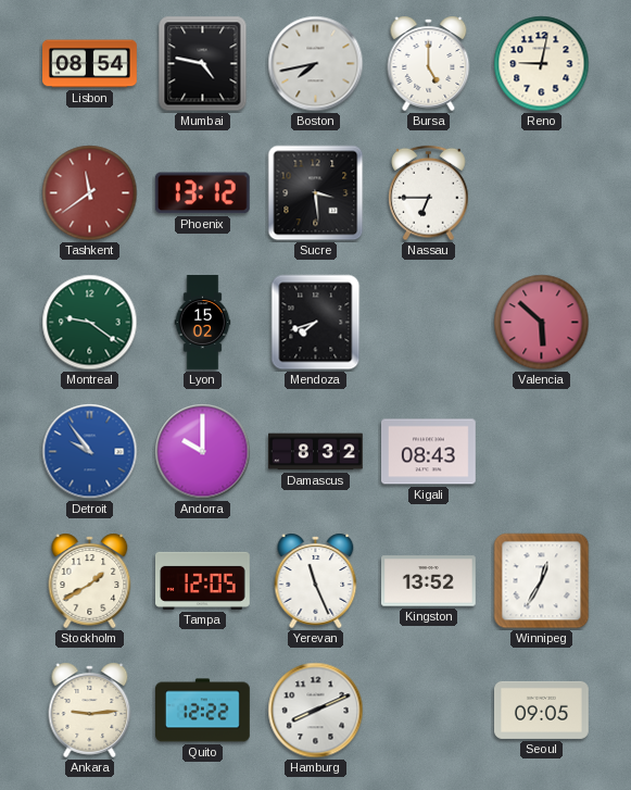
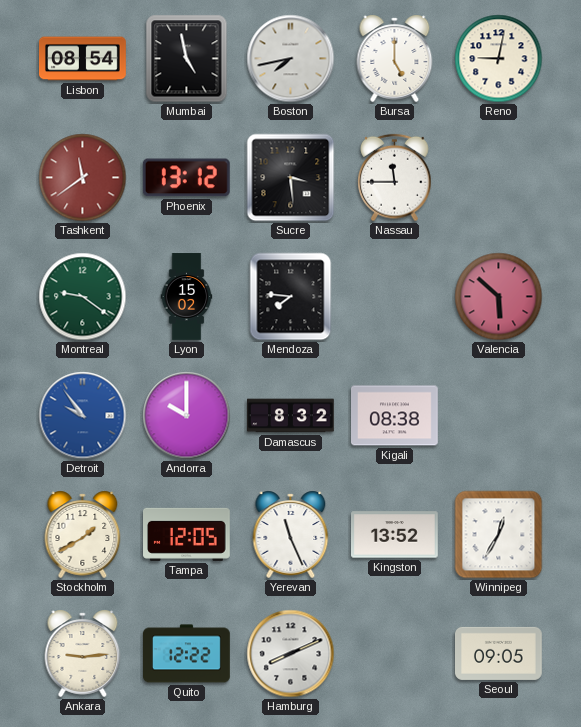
Mumbai: 4:47 -> 4:58
Nassau: 6:45 -> 11:45
Mendoza: 7:42 -> 7:46
Kigali: 08:43 -> 08:38
